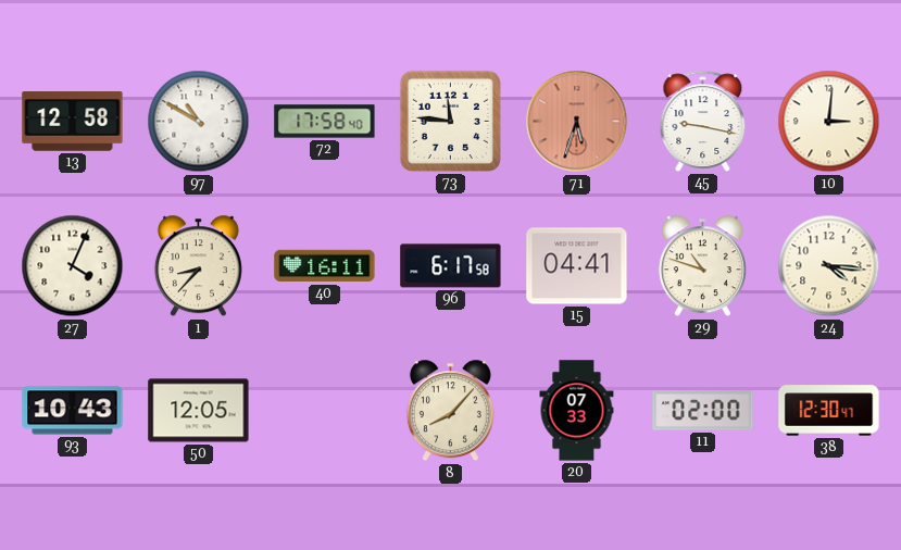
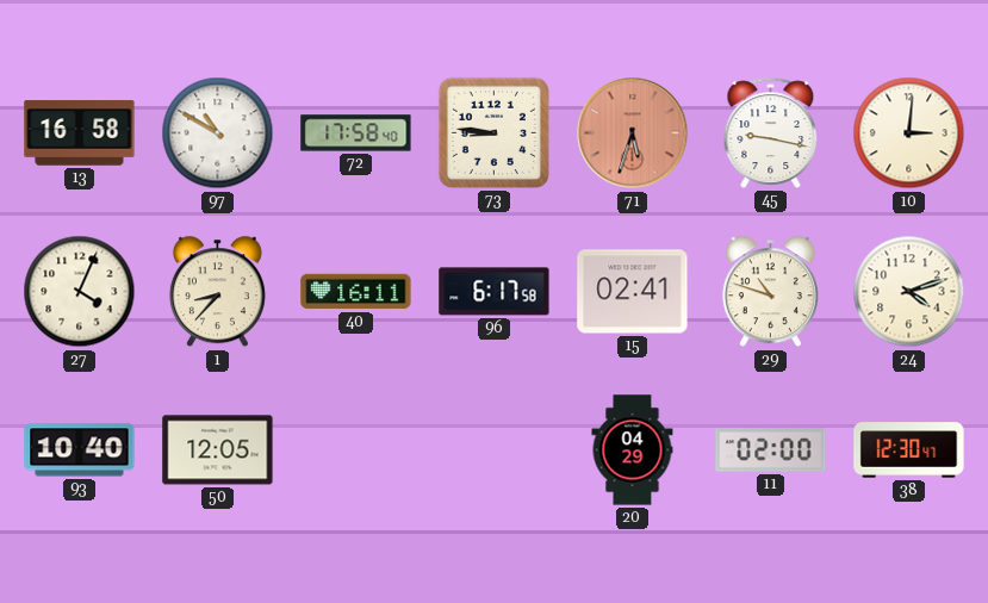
13: 12:58 -> 16:58
73: 11:46 -> 8:46
15: 04:41 -> 02:41
24: 4:16 -> 4:12
93: 10:43 -> 10:40
8: 8:07 -> none
20: 07:33 -> 04:29
